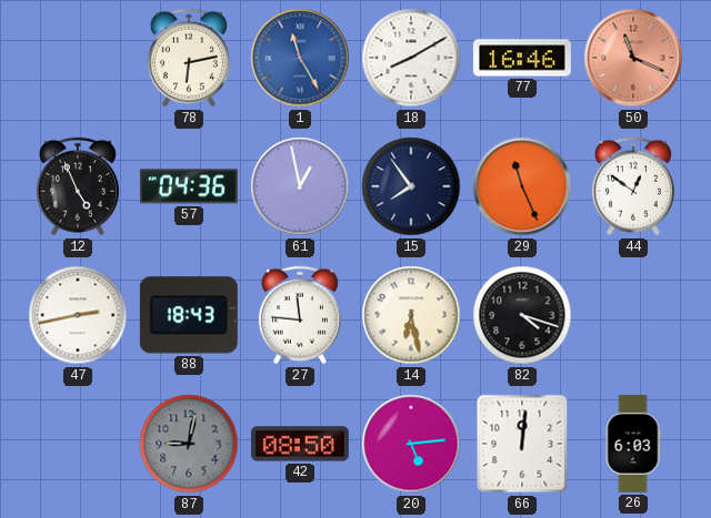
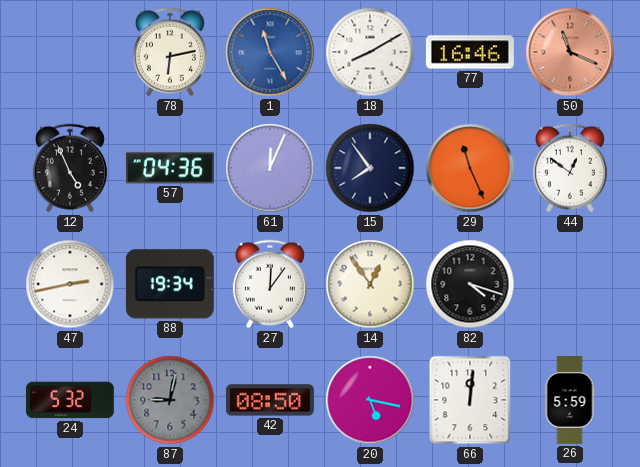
61: 12:58 -> 12:04
88: 18:43 -> 19:34
27: 11:46 -> 12:06
14: 6:28 -> 12:54
24: none -> 5:32
20: 5:14 -> 5:17
26: 6:03 -> 5:59
